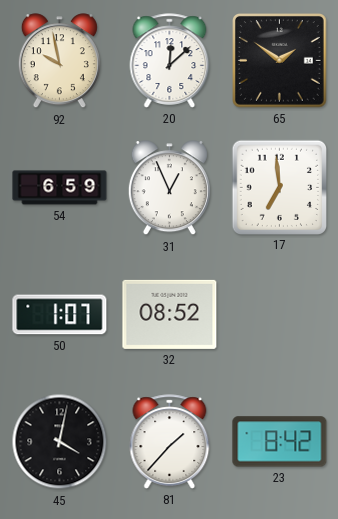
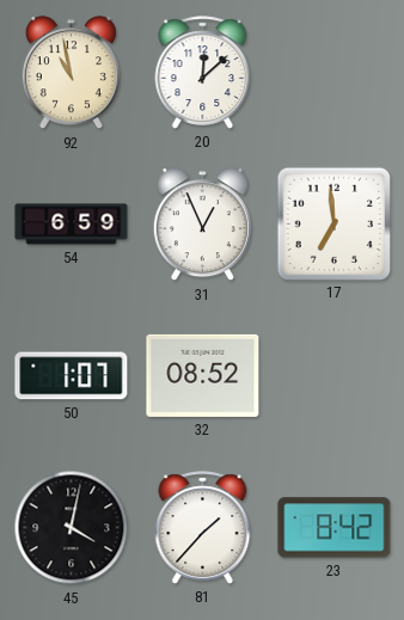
92: 9:58 -> 10:58
65: 1:51 -> none
